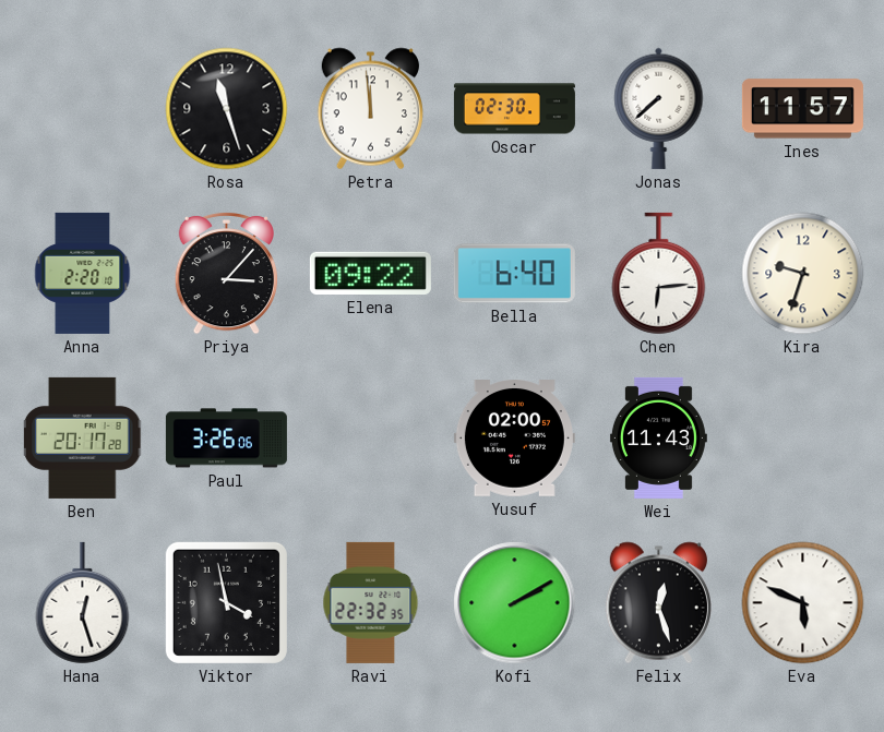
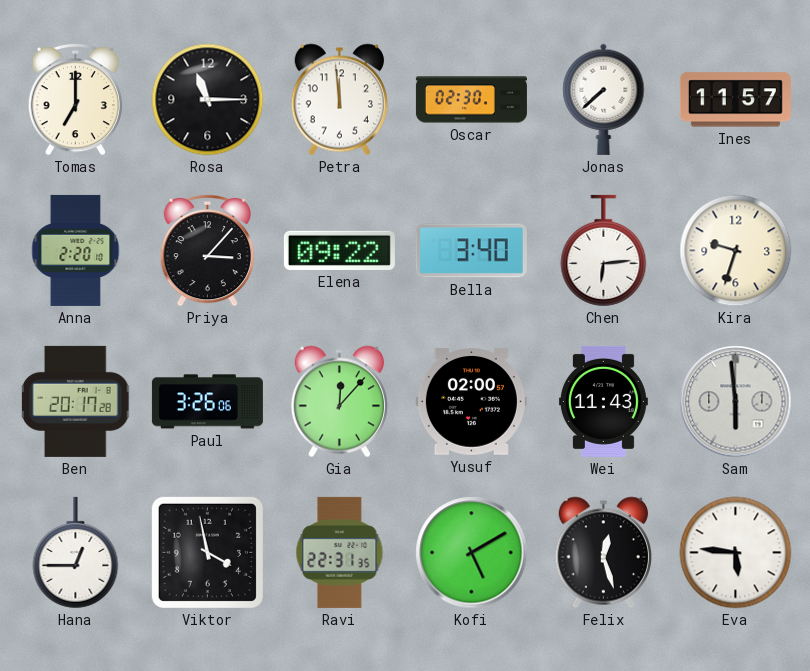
Tomas: none -> 7:00
Rosa: 11:27 -> 11:15
Bella: 6:40 -> 3:40
Gia: none -> 12:07
Sam: none -> 5:59
Hana: 12:27 -> 12:45
Ravi: 22:32 -> 22:31
Kofi: 2:10 -> 5:10
Eva: 5:49 -> 5:46
